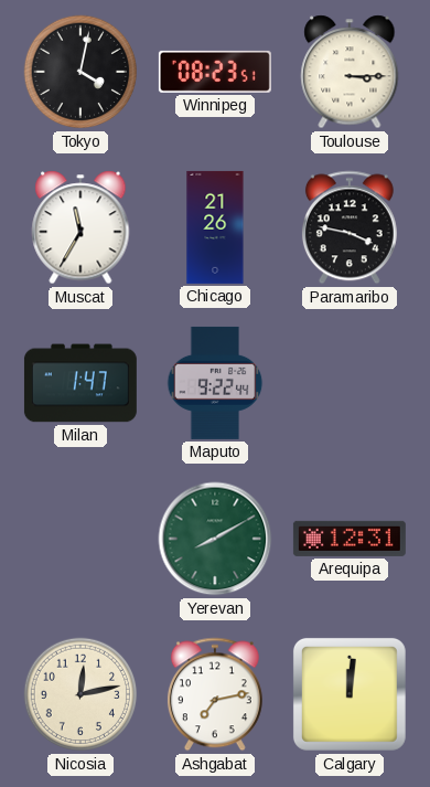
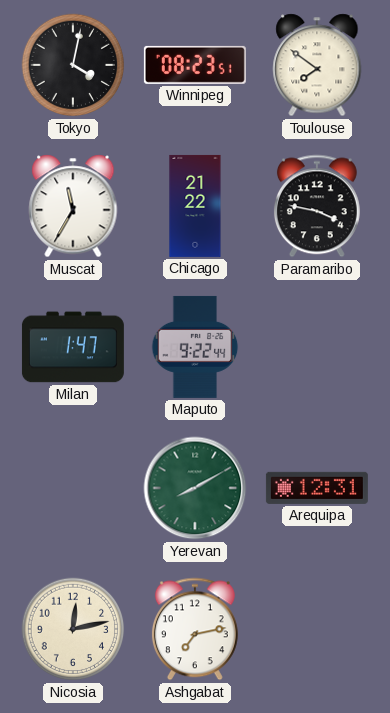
Toulouse: 3:15 -> 7:51
Chicago: 21:26 -> 21:22
Calgary: 12:01 -> none
